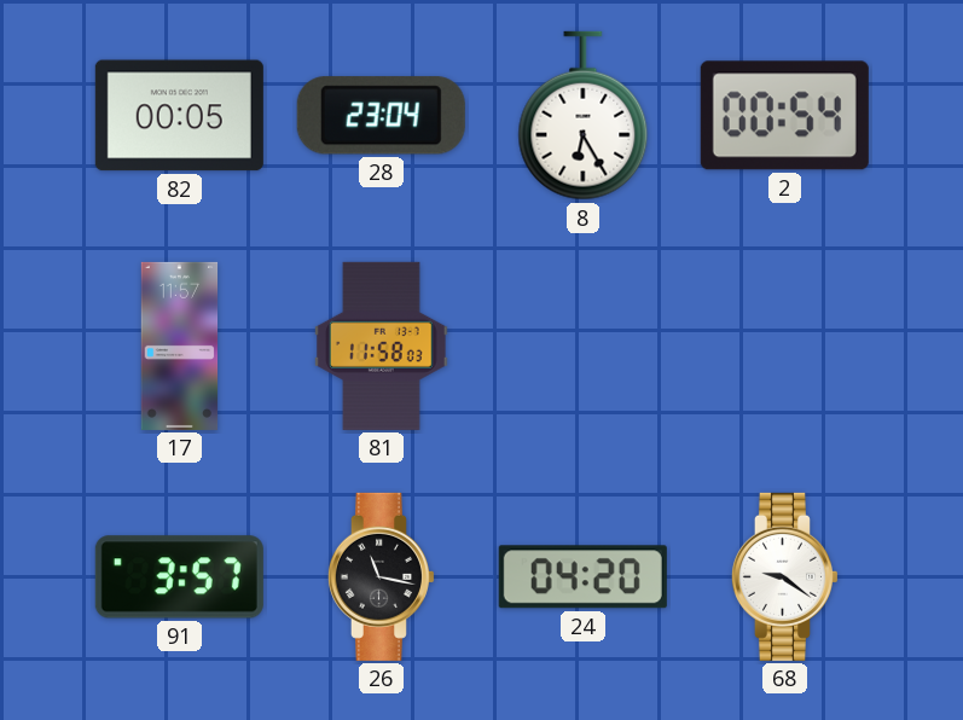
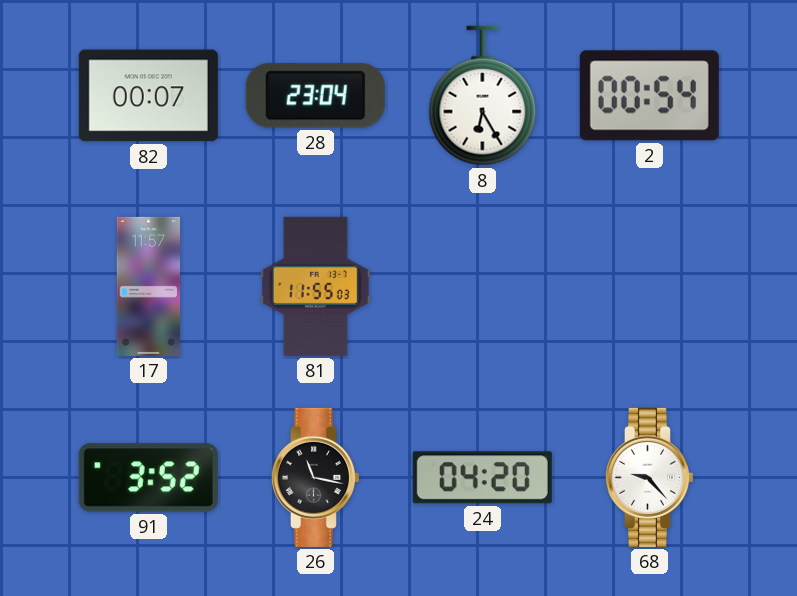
82: 00:05 -> 00:07
81: 11:58 -> 11:55
91: 3:57 -> 3:52
68: 9:21 -> 9:23
